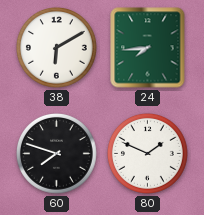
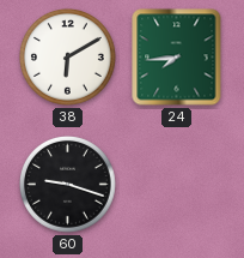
60: 7:48 -> 9:18
80: 1:49 -> none
